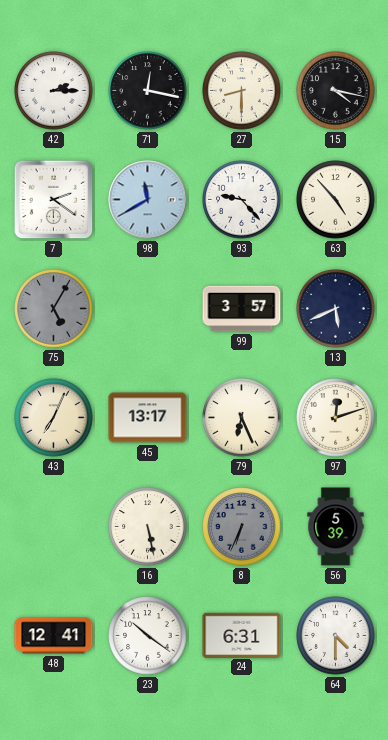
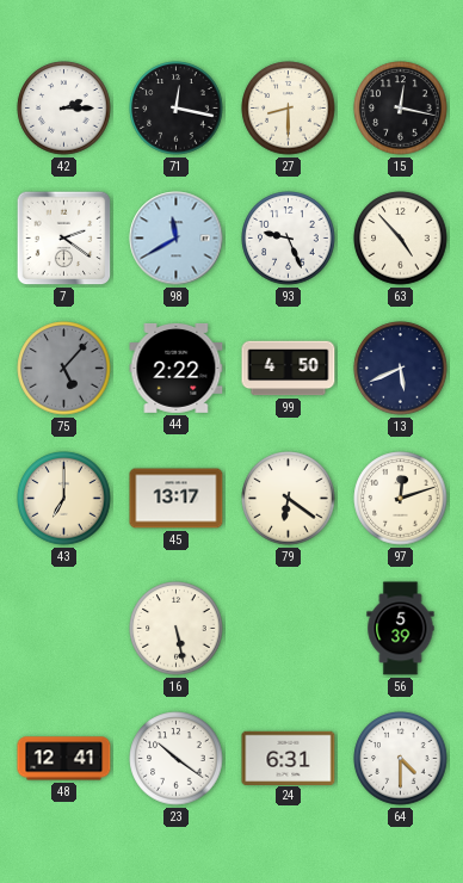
15: 4:17 -> 12:17
93: 9:23 -> 9:26
75: 5:05 -> 5:07
44: none -> 2:22
99: 3:57 -> 4:50
43: 7:04 -> 7:00
79: 6:26 -> 6:21
8: 6:34 -> none
